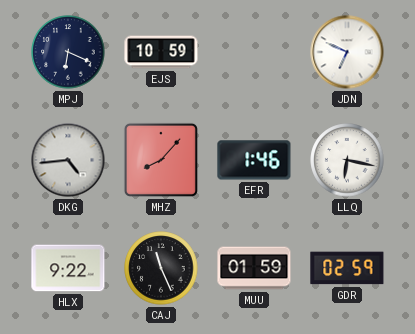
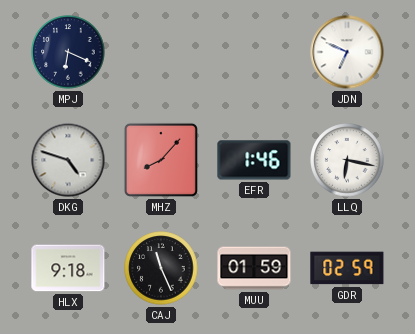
EJS: 10:59 -> none
DKG: 4:44 -> 4:48
HLX: 9:22 -> 9:18
